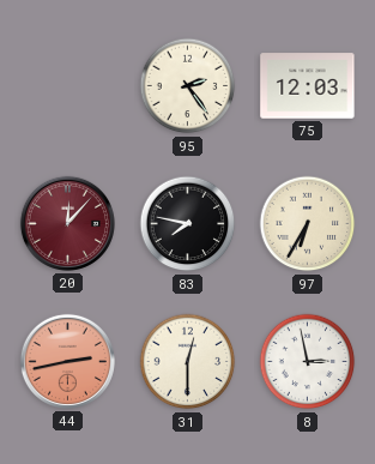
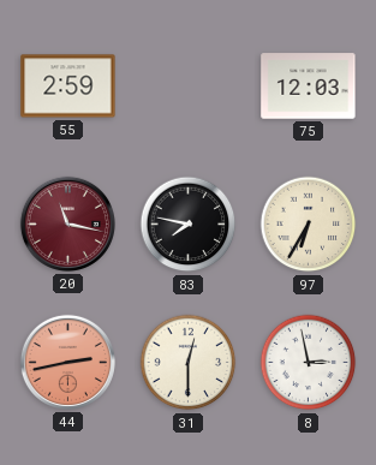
55: none -> 2:59
95: 2:24 -> none
20: 12:07 -> 11:17
